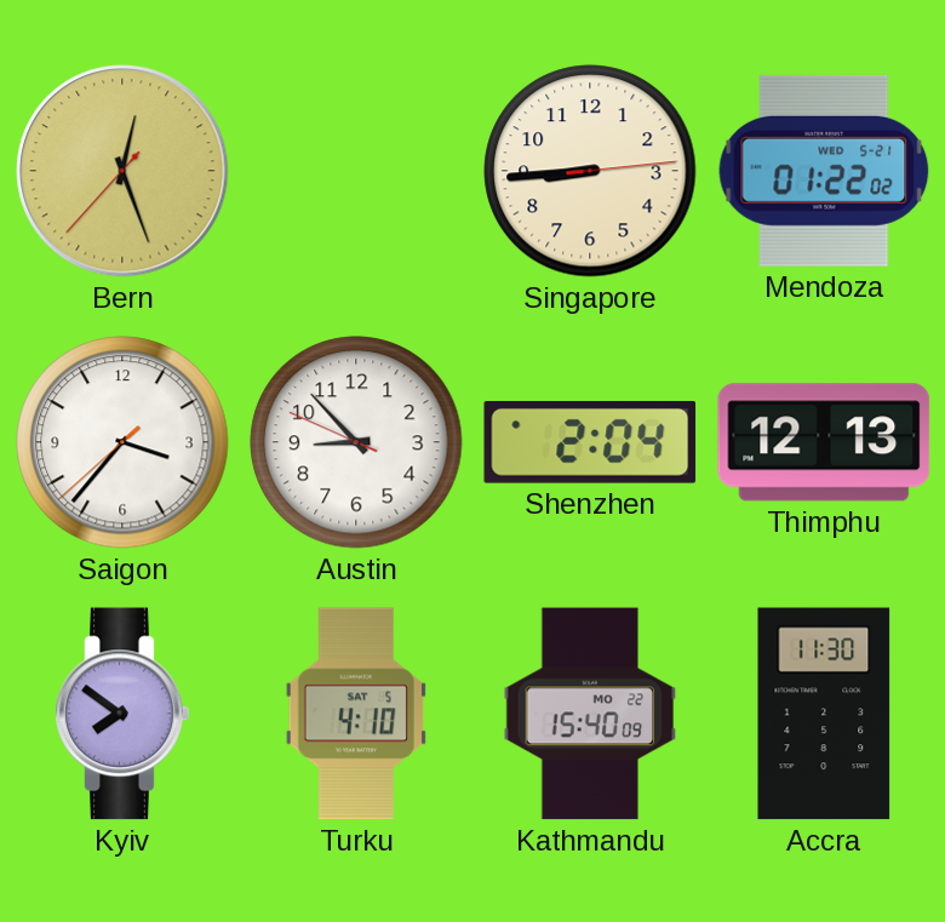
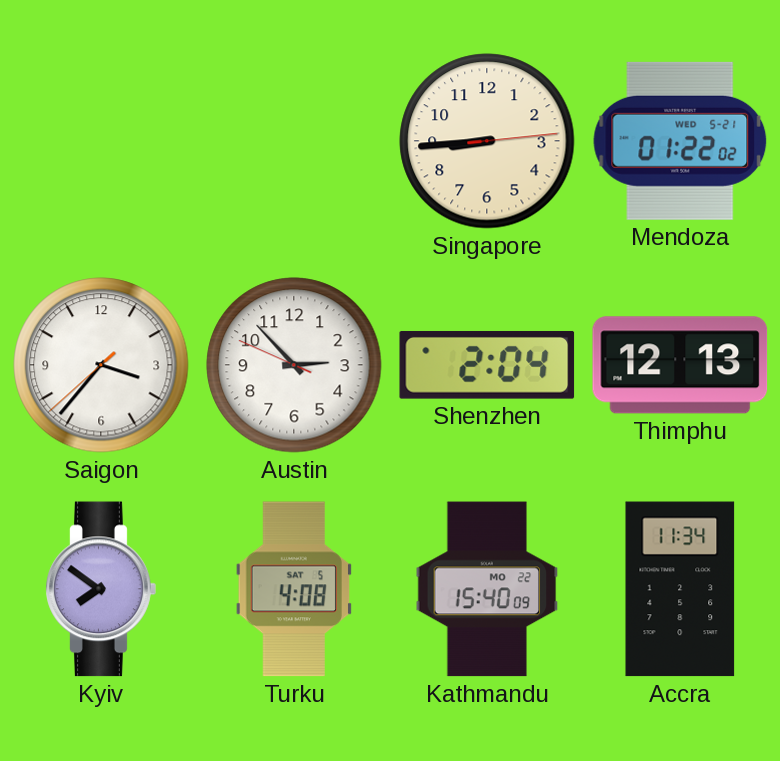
Bern: 12:26 -> none
Austin: 8:52 -> 2:52
Turku: 4:10 -> 4:08
Accra: 11:30 -> 11:34
